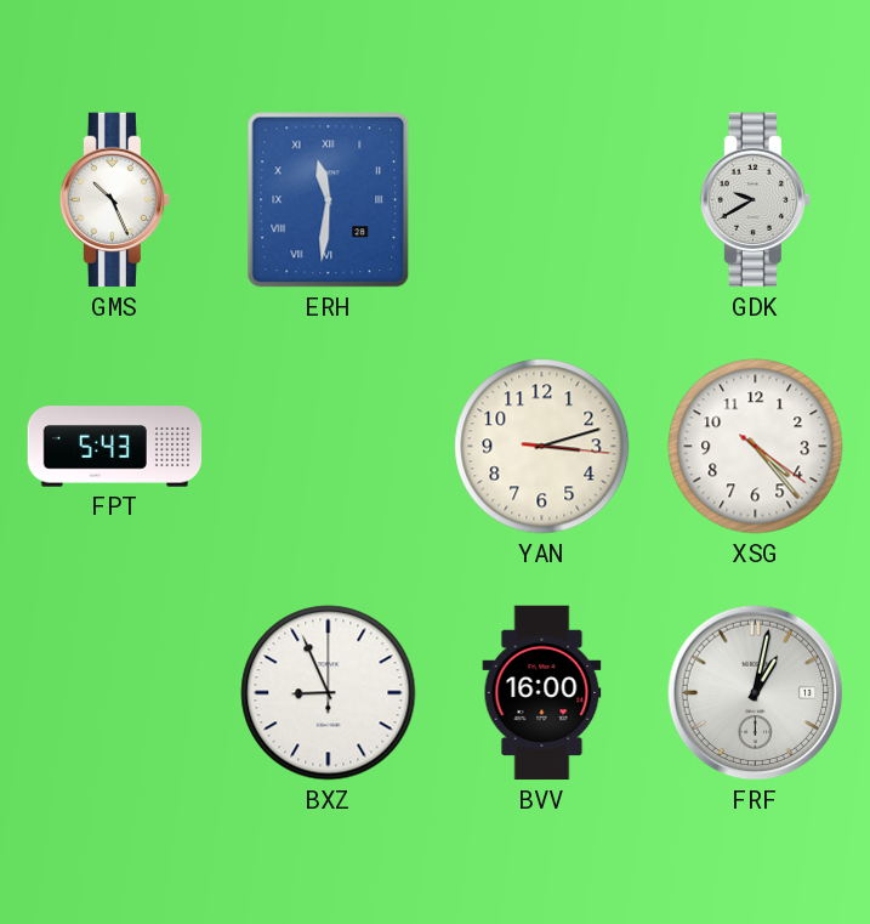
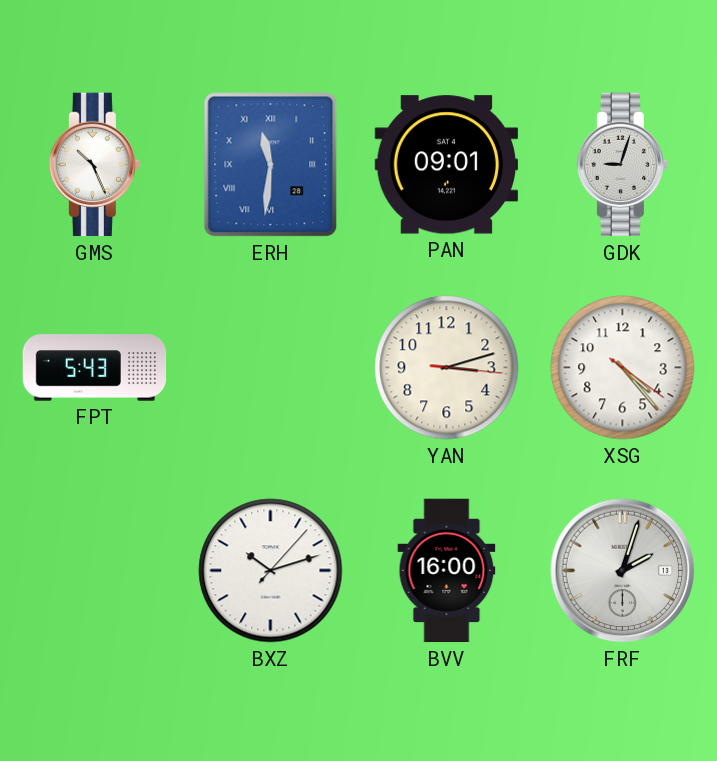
PAN: none -> 09:01
GDK: 9:40 -> 9:03
BXZ: 8:56 -> 10:12
FRF: 1:02 -> 2:03
